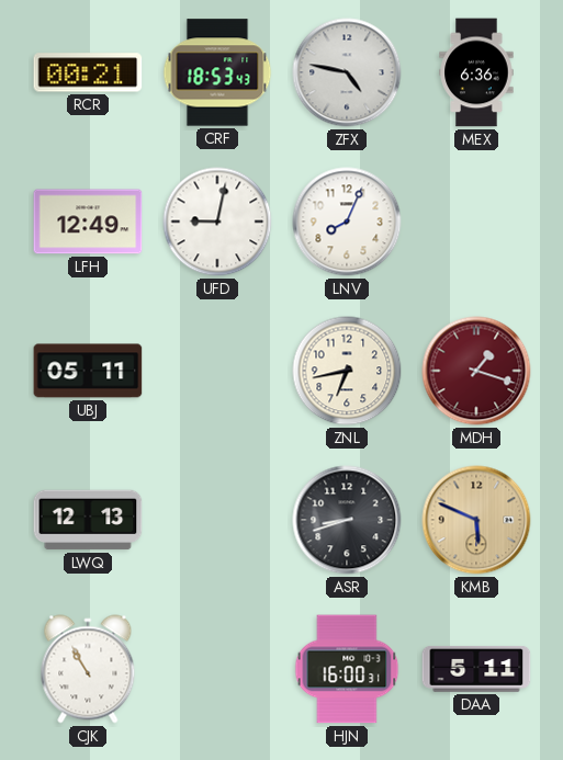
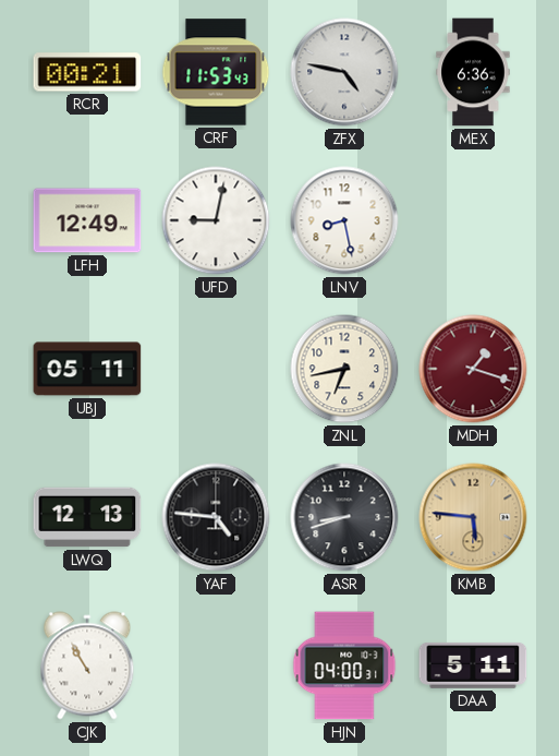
CRF: 18:53 -> 11:53
LNV: 8:04 -> 8:28
YAF: none -> 4:46
KMB: 5:49 -> 5:46
HJN: 16:00 -> 04:00
